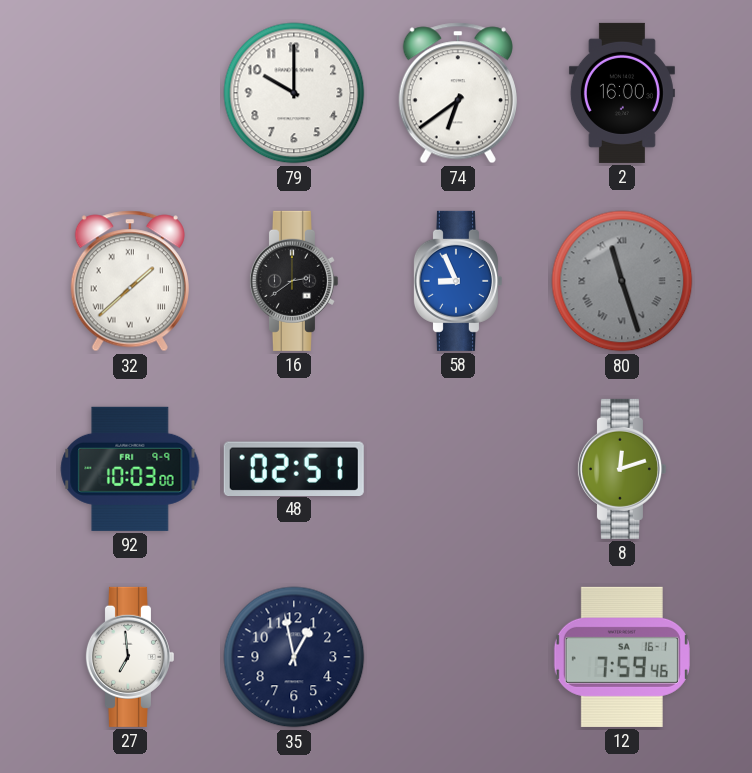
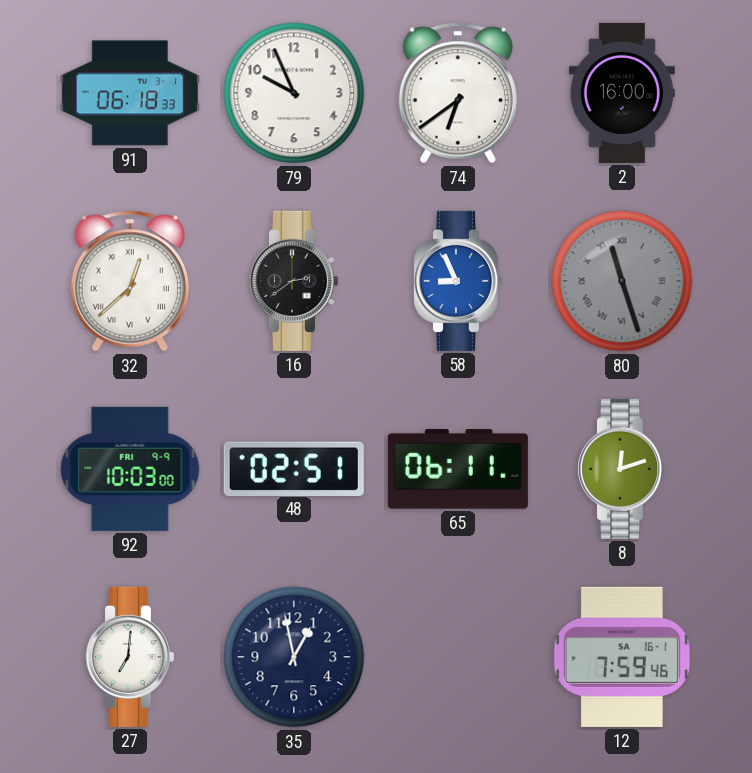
91: none -> 06:18
79: 10:00 -> 9:56
32: 1:38 -> 12:38
65: none -> 06:11
27: 6:59 -> 7:01
